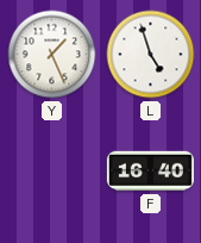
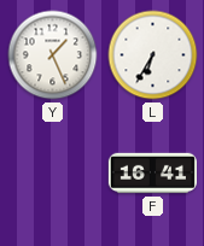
L: 4:57 -> 6:35
F: 16:40 -> 16:41
